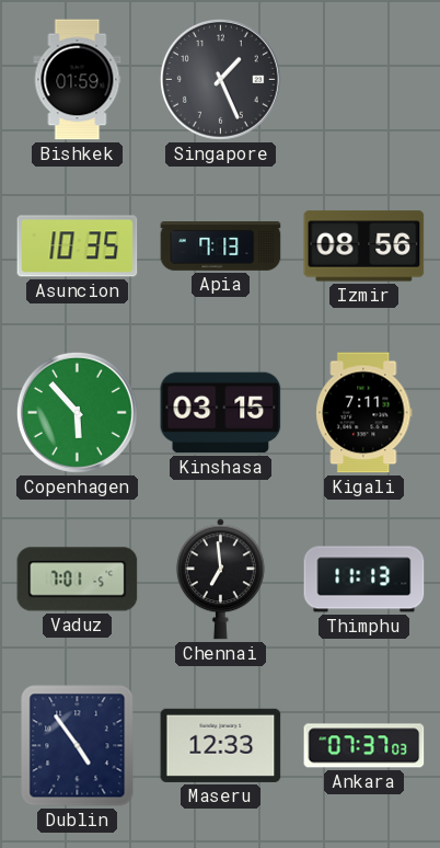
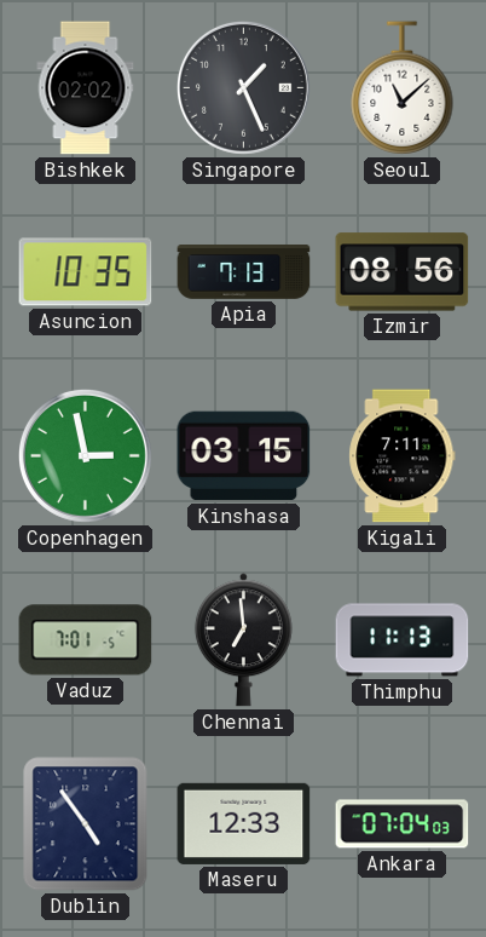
Bishkek: 01:59 -> 02:02
Seoul: none -> 11:08
Copenhagen: 5:53 -> 2:58
Ankara: 07:37 -> 07:04
